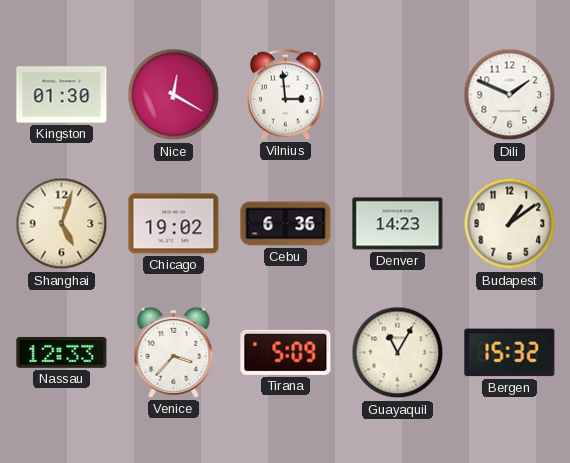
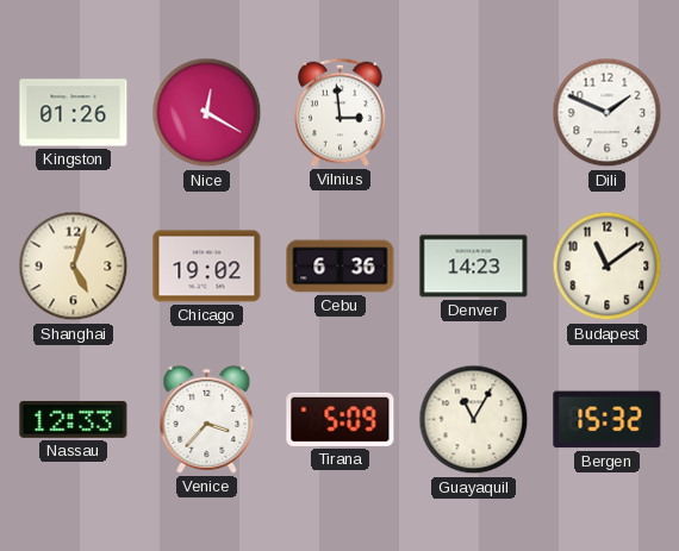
Kingston: 01:30 -> 01:26
Budapest: 1:09 -> 11:09
